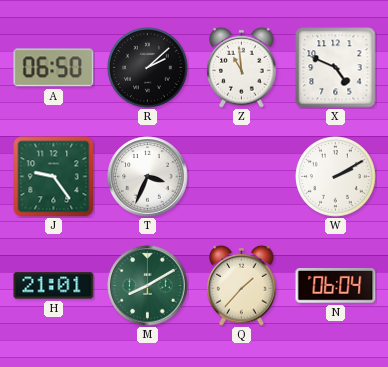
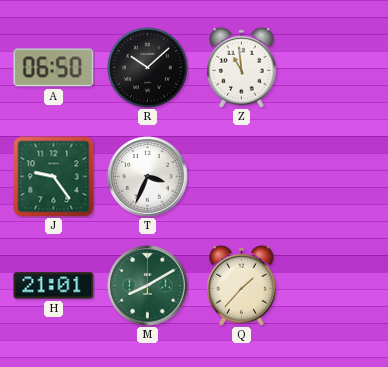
R: 2:08 -> 10:08
X: 4:49 -> none
W: 2:10 -> none
N: 06:04 -> none
